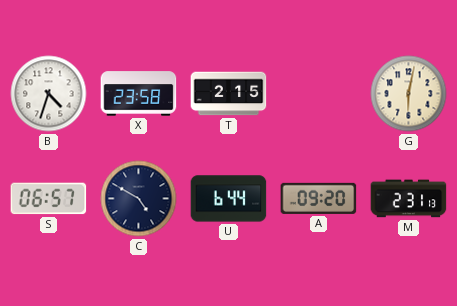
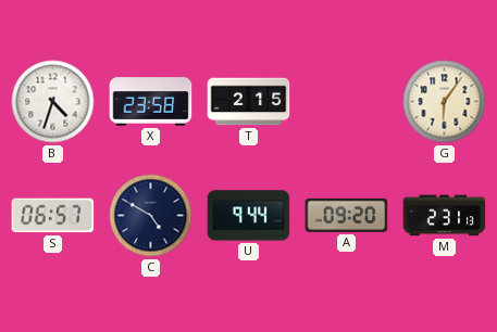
G: 6:02 -> 6:06
U: 6:44 -> 9:44
